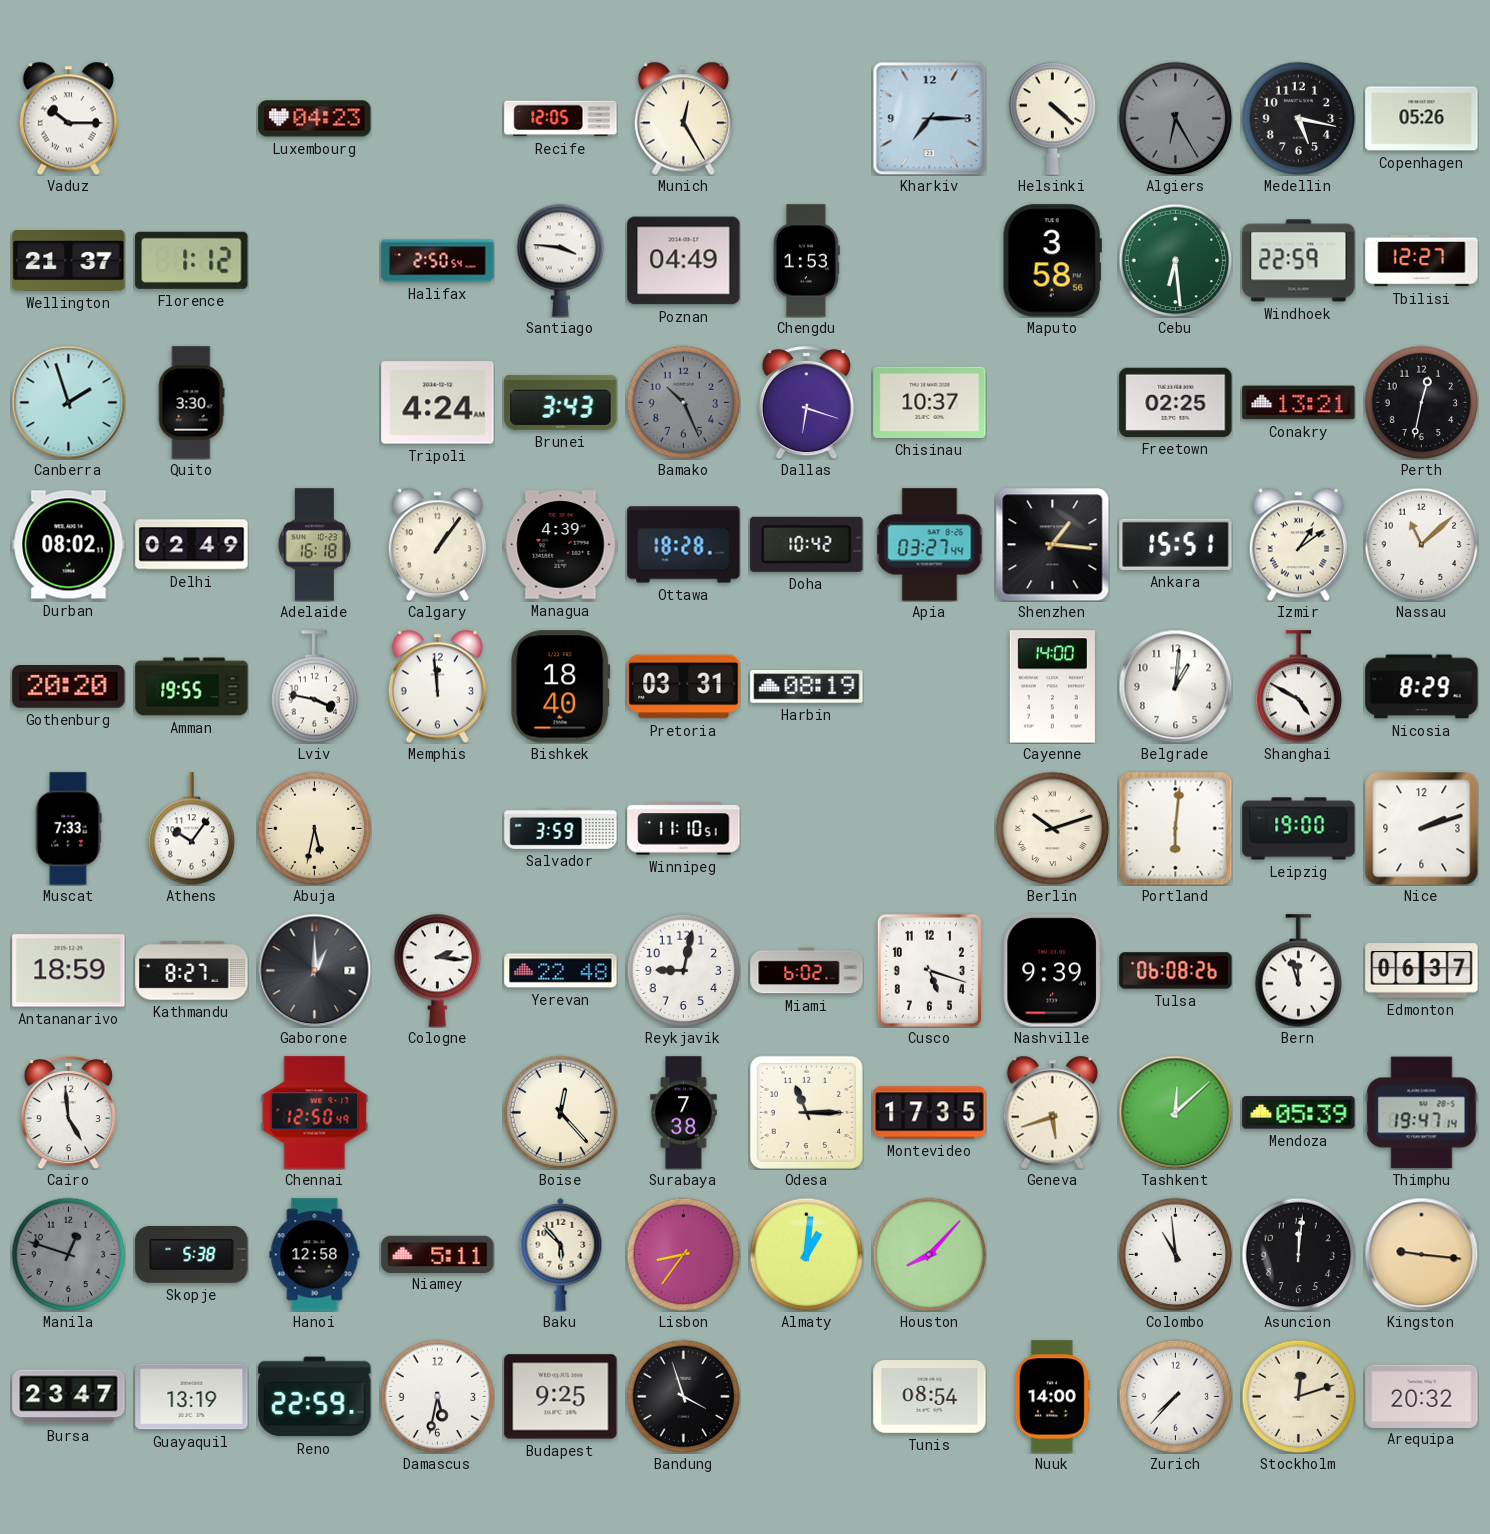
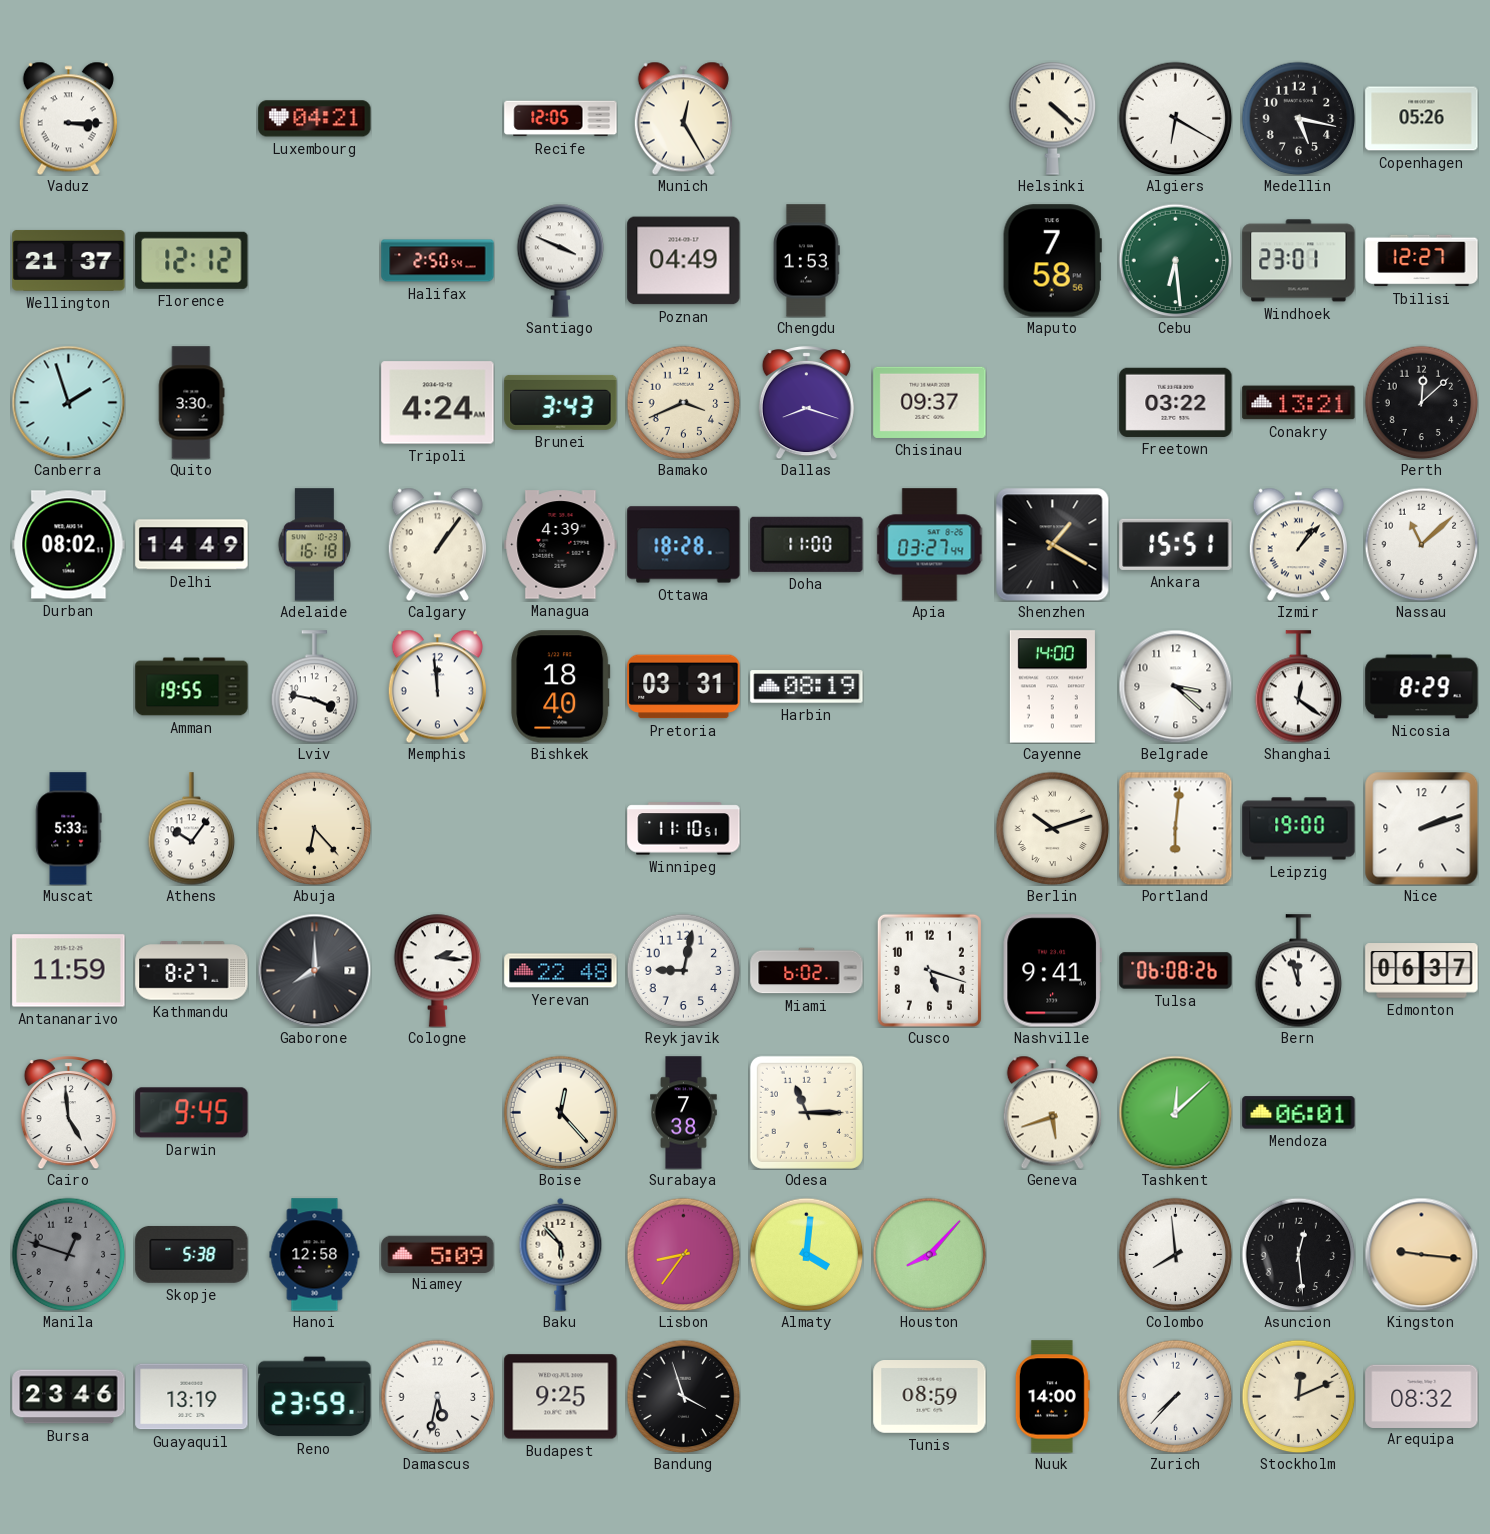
Vaduz: 10:15 -> 3:15
Luxembourg: 04:23 -> 04:21
Kharkiv: 7:15 -> none
Algiers: 6:25 -> 6:20
Algiers dial: grey -> white
Florence: 1:12 -> 12:12
Santiago: 3:46 -> 3:49
Maputo: 3:58 -> 7:58
Windhoek: 22:59 -> 23:01
Bamako: 10:26 -> 3:41
Bamako dial: grey -> cream
Dallas: 6:18 -> 8:18
Chisinau: 10:37 -> 09:37
Freetown: 02:25 -> 03:22
Perth: 12:32 -> 12:08
Delhi: 02:49 -> 14:49
Doha: 10:42 -> 11:00
Shenzhen: 1:16 -> 1:20
Izmir: 1:09 -> 1:07
Gothenburg: 20:20 -> none
Belgrade: 1:01 -> 3:22
Shanghai: 4:50 -> 12:21
Muscat: 7:33 -> 5:33
Abuja: 5:32 -> 6:23
Salvador: 3:59 -> none
Antananarivo: 18:59 -> 11:59
Gaborone: 1:00 -> 8:00
Nashville: 9:39 -> 9:41
Darwin: none -> 9:45
Chennai: 12:50 -> none
Montevideo: 17:35 -> none
Mendoza: 05:39 -> 06:01
Thimphu: 19:47 -> none
Niamey: 5:11 -> 5:09
Almaty: 1:01 -> 4:01
Colombo: 10:59 -> 7:59
Asuncion: 12:01 -> 12:29
Bursa: 23:47 -> 23:46
Reno: 22:59 -> 23:59
Tunis: 08:54 -> 08:59
Stockholm: 12:12 -> 12:11
Arequipa: 20:32 -> 08:32
